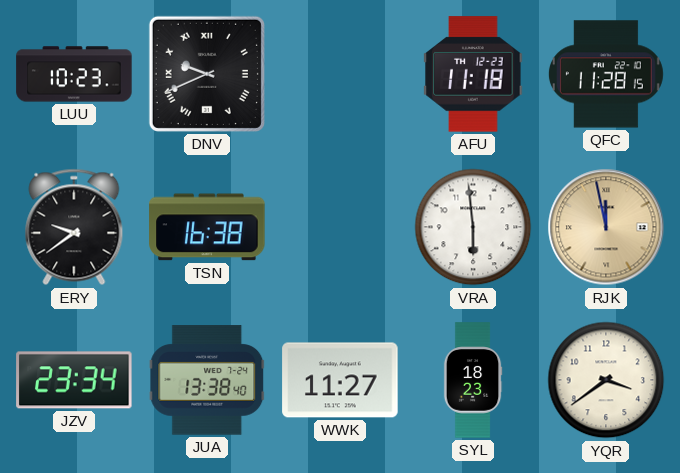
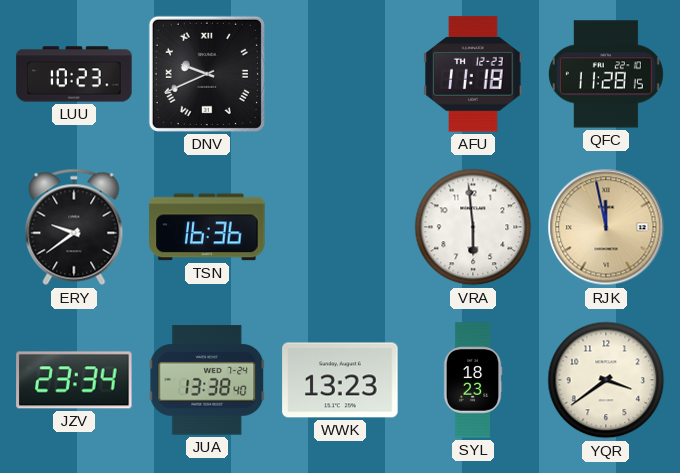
TSN: 16:38 -> 16:36
WWK: 11:27 -> 13:23
